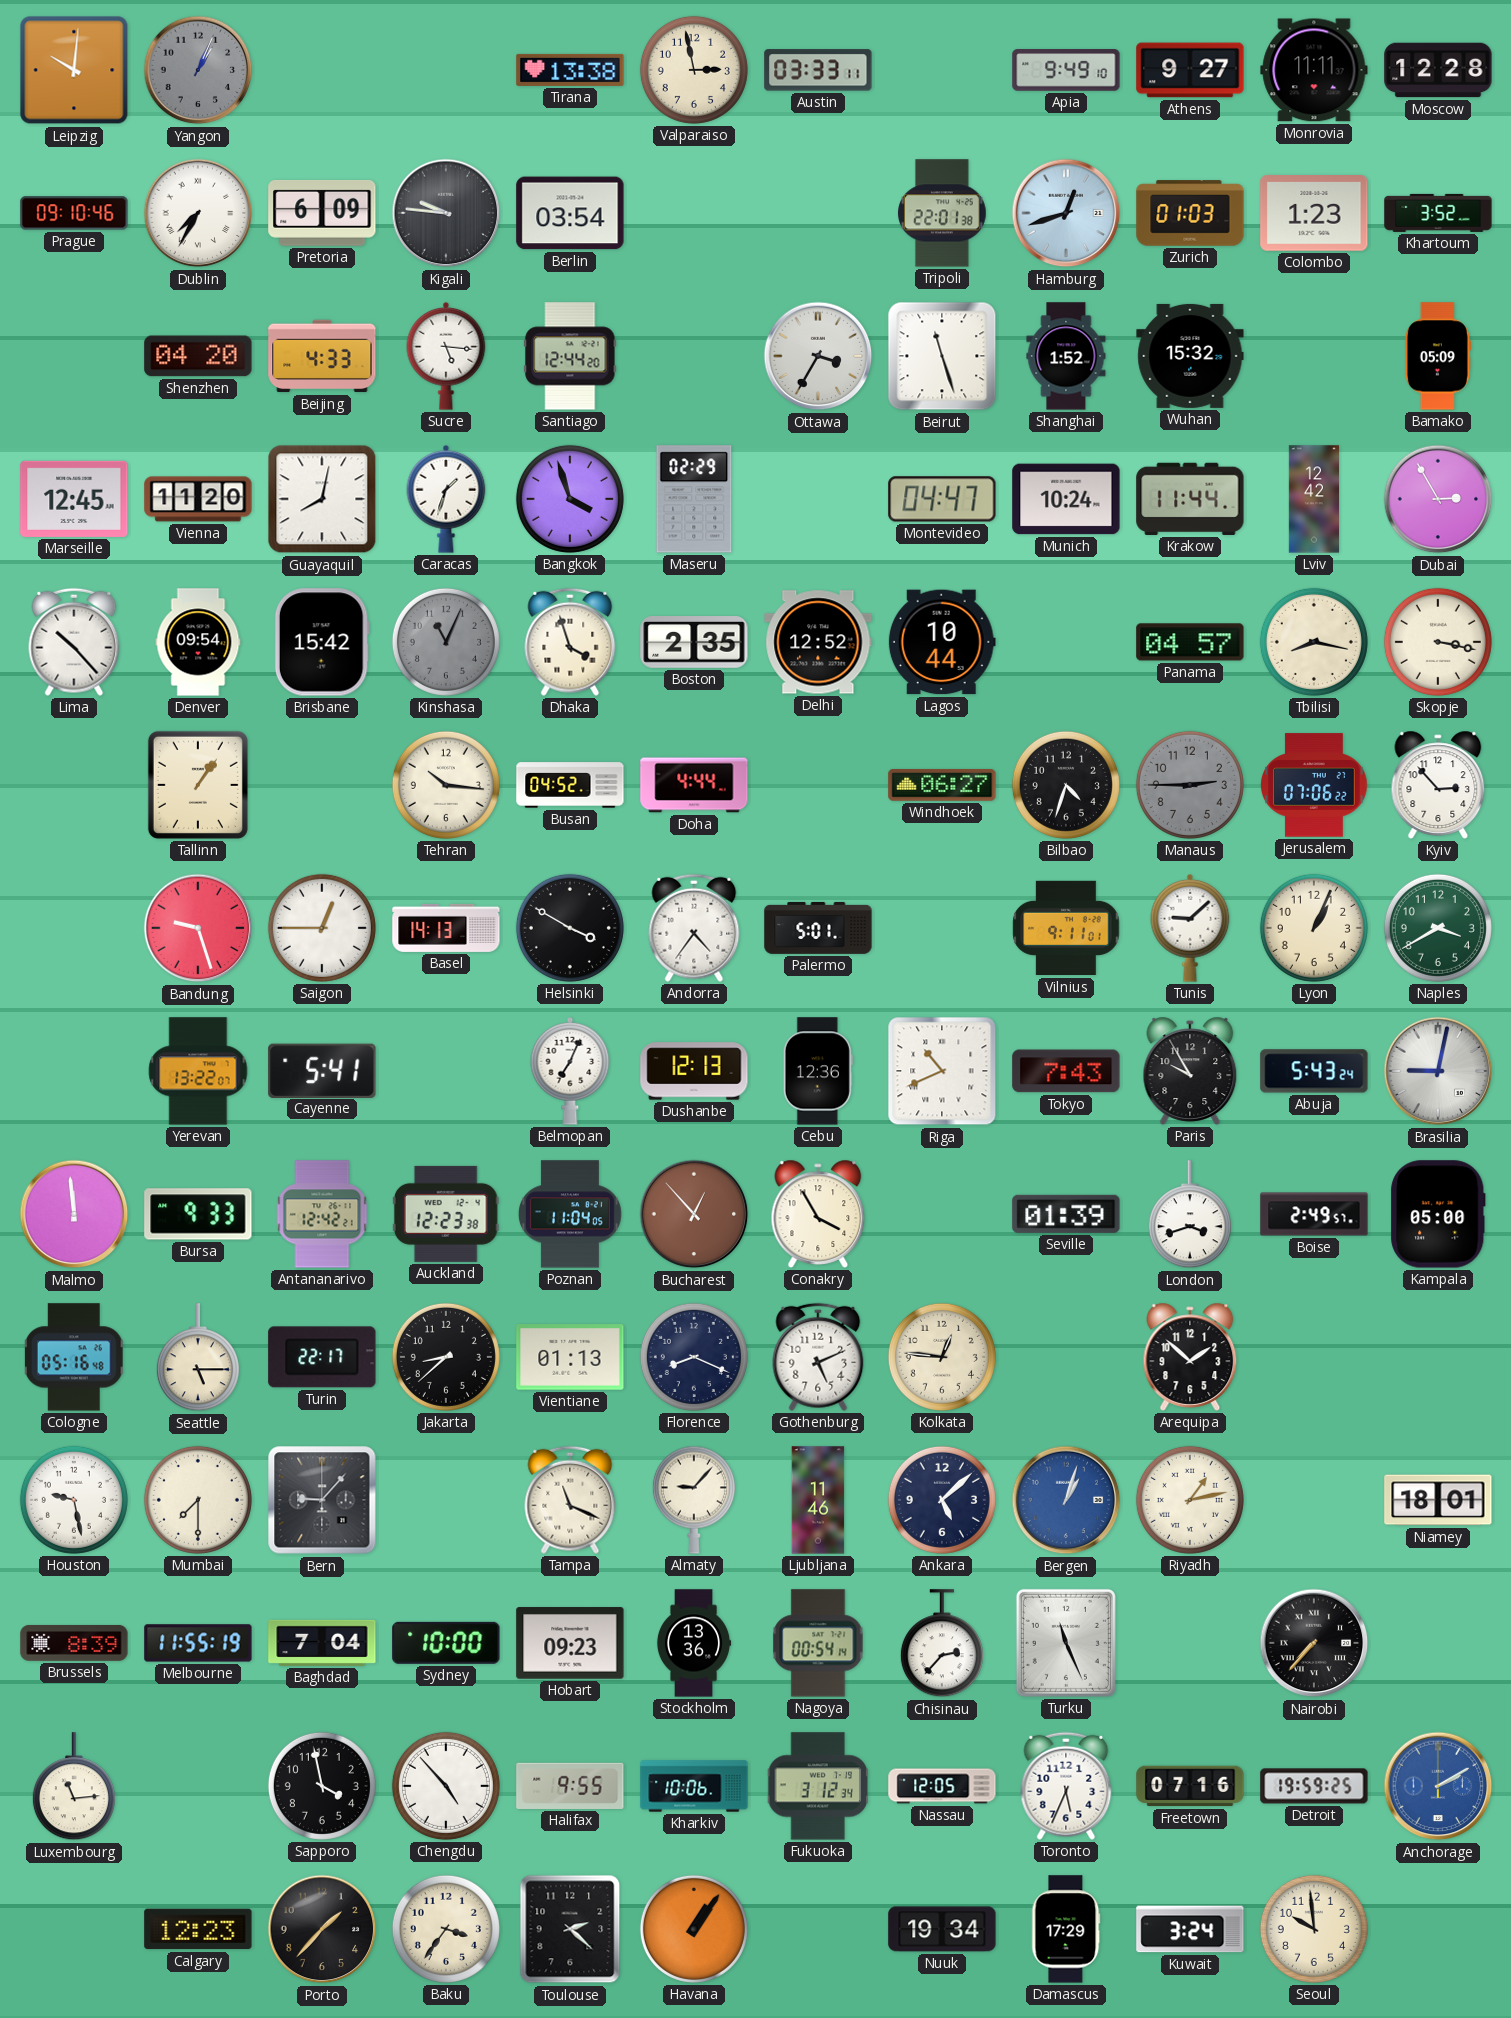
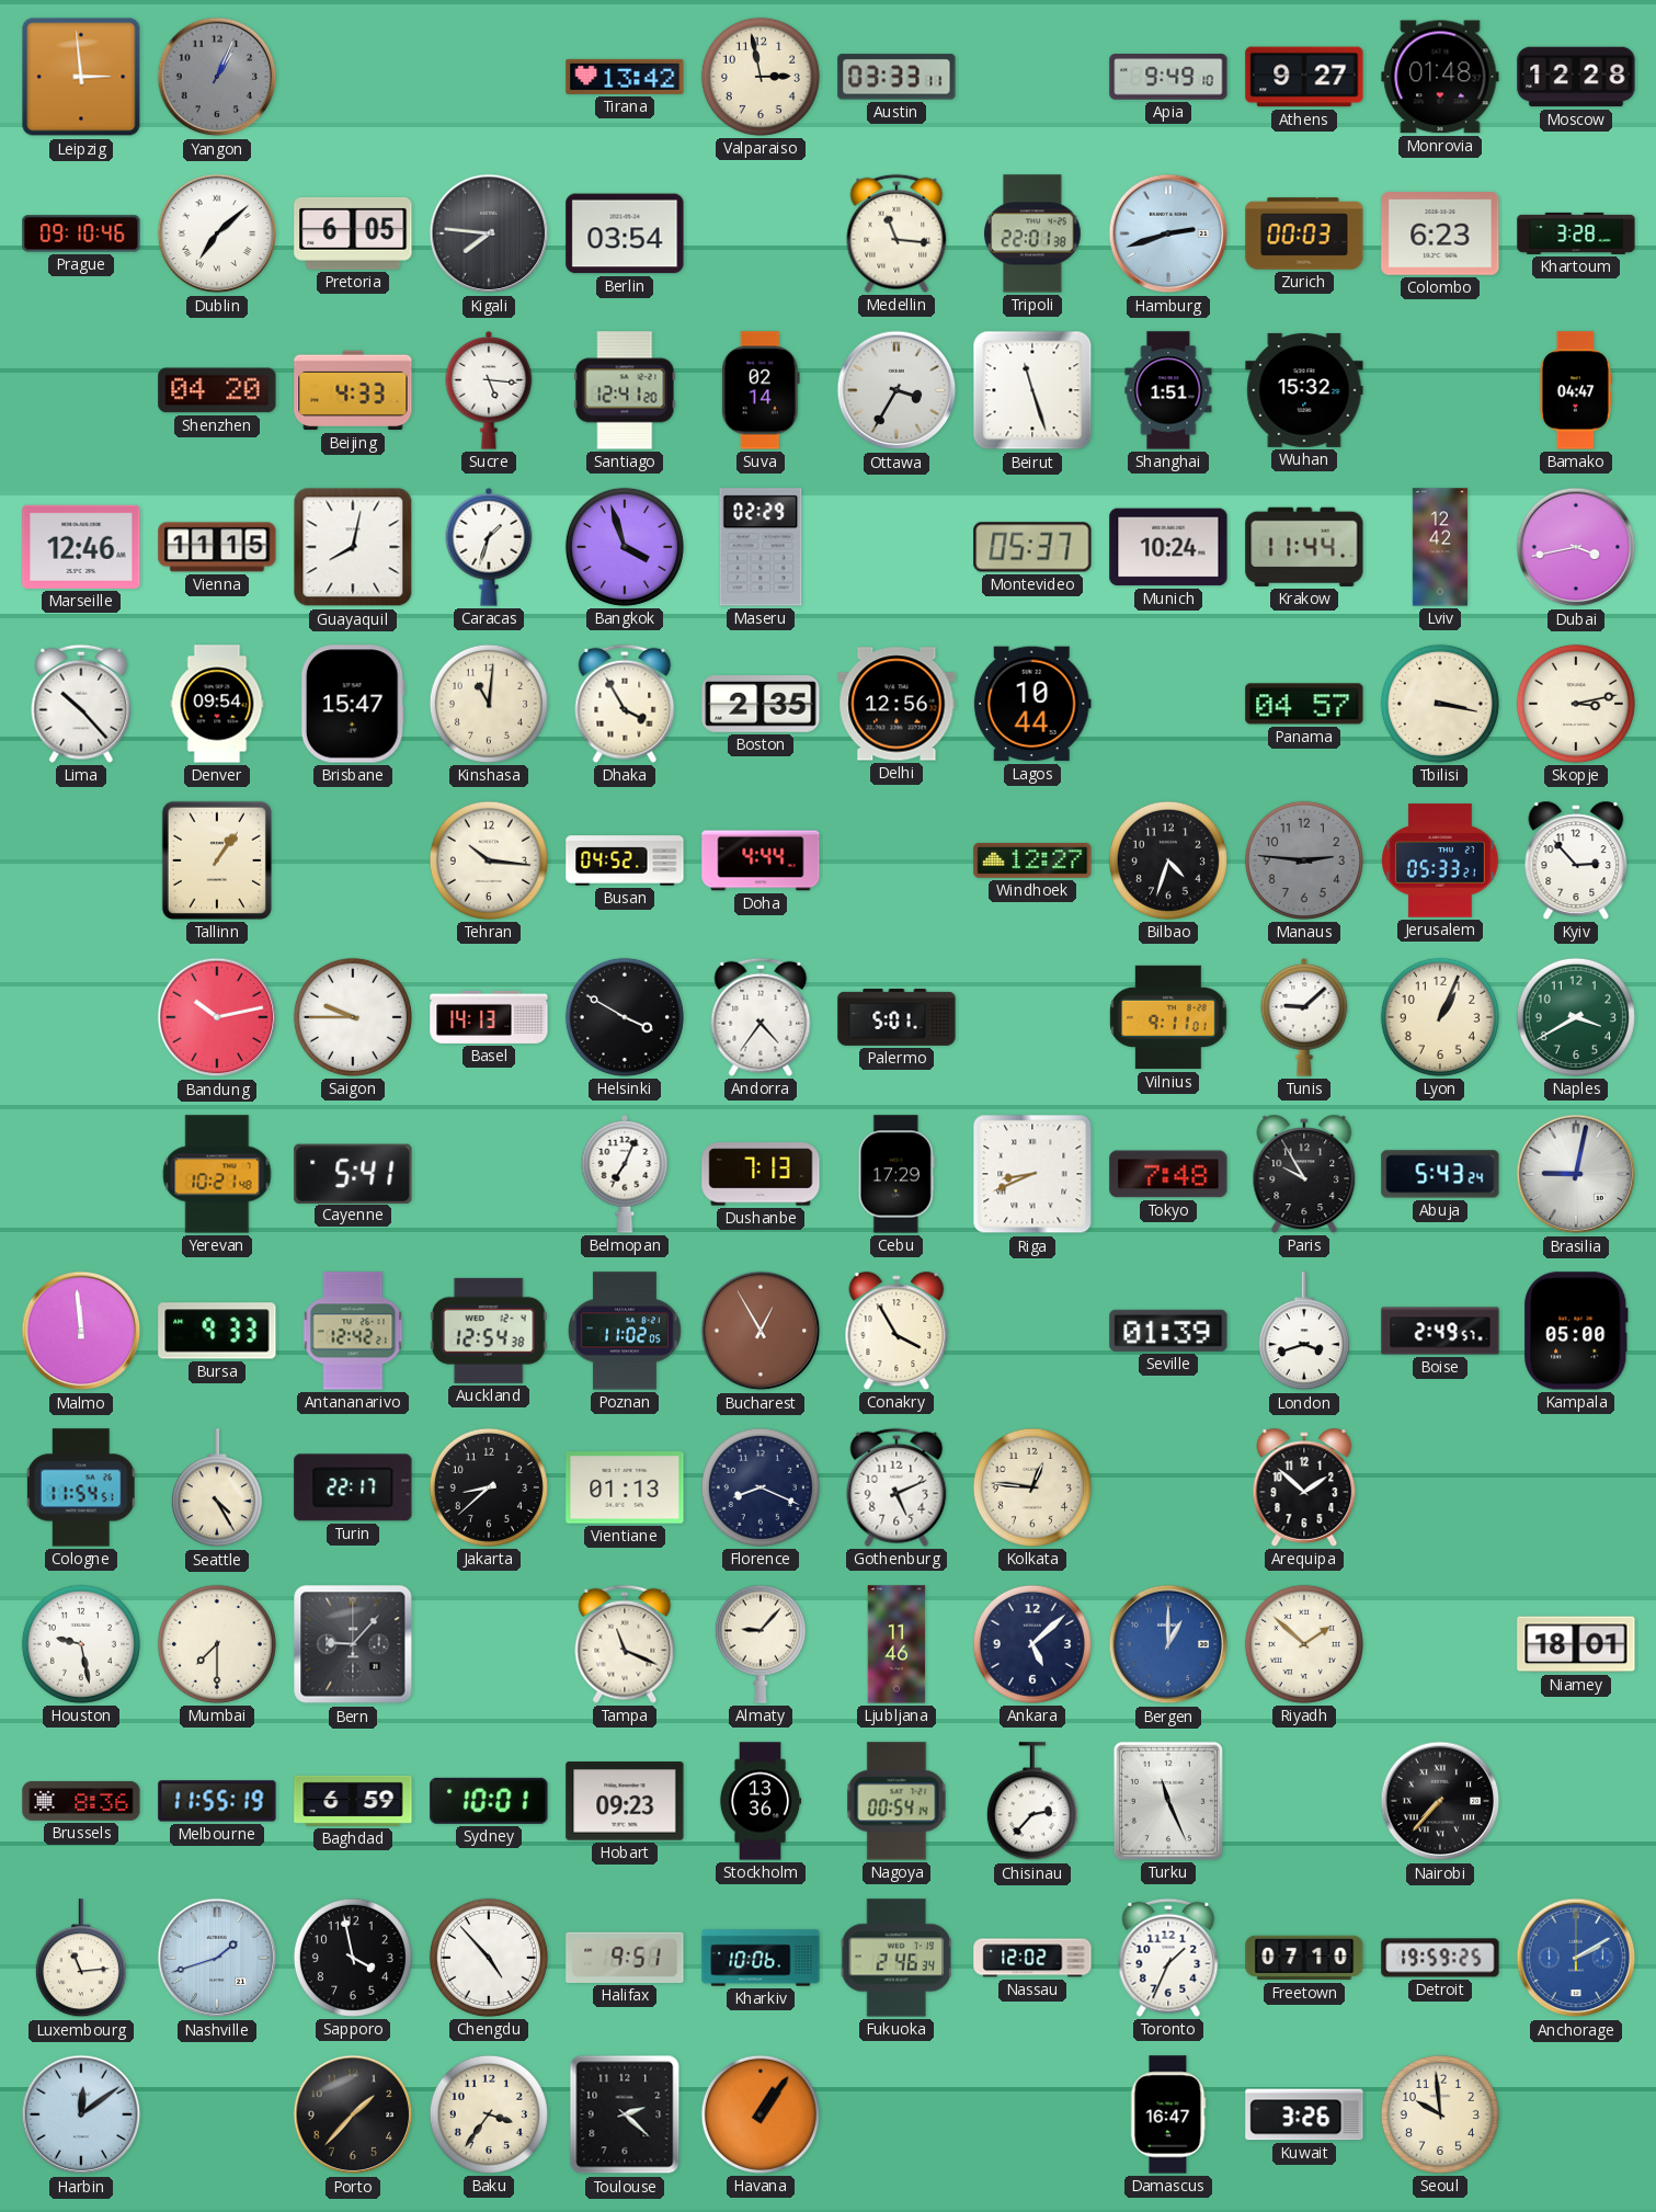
Leipzig: 10:01 -> 2:59
Tirana: 13:38 -> 13:42
Monrovia: 11:11 -> 01:48
Dublin: 7:35 -> 7:08
Pretoria: 6:09 -> 6:05
Kigali: 9:46 -> 7:46
Medellin: none -> 11:16
Hamburg: 12:42 -> 2:42
Zurich: 01:03 -> 00:03
Colombo: 1:23 -> 6:23
Khartoum: 3:52 -> 3:28
Santiago: 12:44 -> 12:41
Suva: none -> 02:14
Shanghai: 1:52 -> 1:51
Bamako: 05:09 -> 04:47
Marseille: 12:45 -> 12:46
Vienna: 11:20 -> 11:15
Montevideo: 04:47 -> 05:37
Dubai: 2:55 -> 3:43
Brisbane: 15:42 -> 15:47
Kinshasa: 11:04 -> 11:01
Kinshasa dial: grey -> cream
Dhaka: 3:57 -> 3:55
Delhi: 12:52 -> 12:56
Tbilisi: 8:17 -> 3:17
Skopje: 3:17 -> 3:13
Windhoek: 06:27 -> 12:27
Manaus: 2:45 -> 2:46
Jerusalem: 07:06 -> 05:33
Bandung: 9:27 -> 10:13
Saigon: 12:45 -> 9:45
Yerevan: 13:22 -> 10:21
Dushanbe: 12:13 -> 7:13
Cebu: 12:36 -> 17:29
Riga: 10:41 -> 8:41
Tokyo: 7:43 -> 7:48
Auckland: 12:23 -> 12:54
Poznan: 11:04 -> 11:02
Bucharest: 12:53 -> 12:55
Cologne: 05:16 -> 11:54
Seattle: 5:15 -> 4:25
Bergen: 1:03 -> 1:00
Riyadh: 1:13 -> 1:52
Brussels: 8:39 -> 8:36
Baghdad: 7:04 -> 6:59
Sydney: 10:00 -> 10:01
Nashville: none -> 1:42
Halifax: 9:55 -> 9:51
Fukuoka: 3:12 -> 2:46
Nassau: 12:05 -> 12:02
Toronto: 5:34 -> 1:34
Freetown: 07:16 -> 07:10
Harbin: none -> 12:09
Calgary: 12:23 -> none
Nuuk: 19:34 -> none
Damascus: 17:29 -> 16:47
Kuwait: 3:24 -> 3:26
